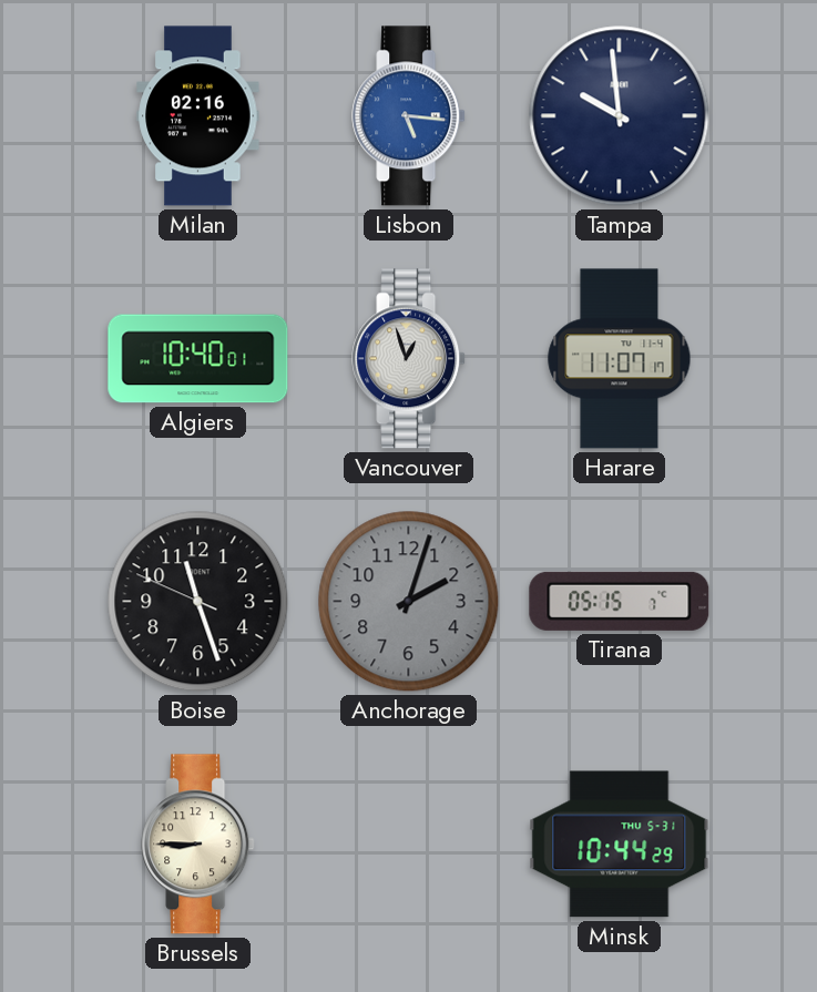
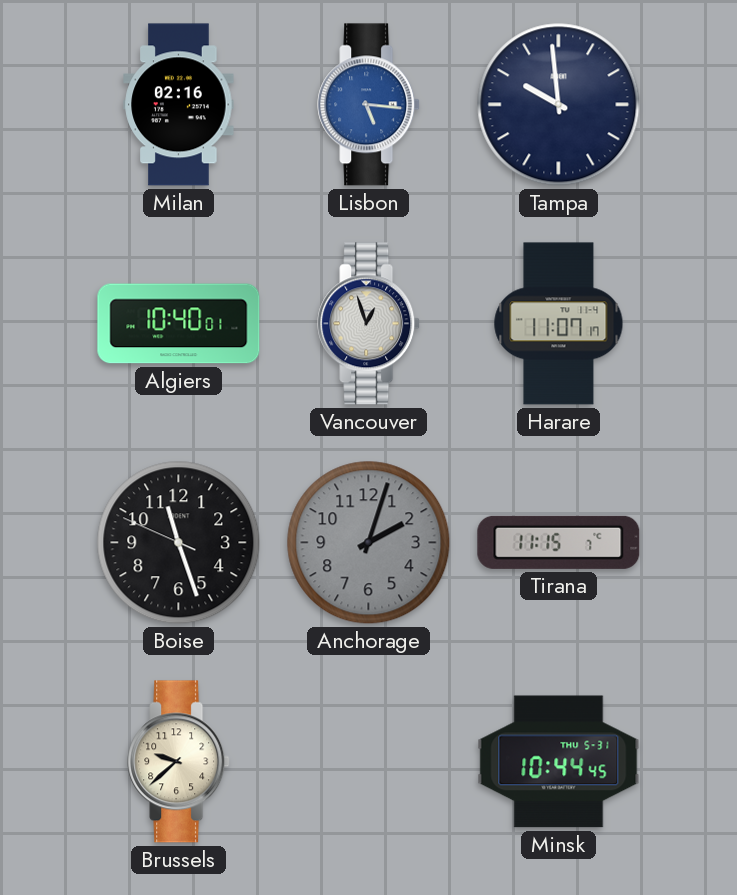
Tirana: 05:15 -> 11:15
Brussels: 8:45 -> 9:38
Minsk: 10:44:29 -> 10:44:45
